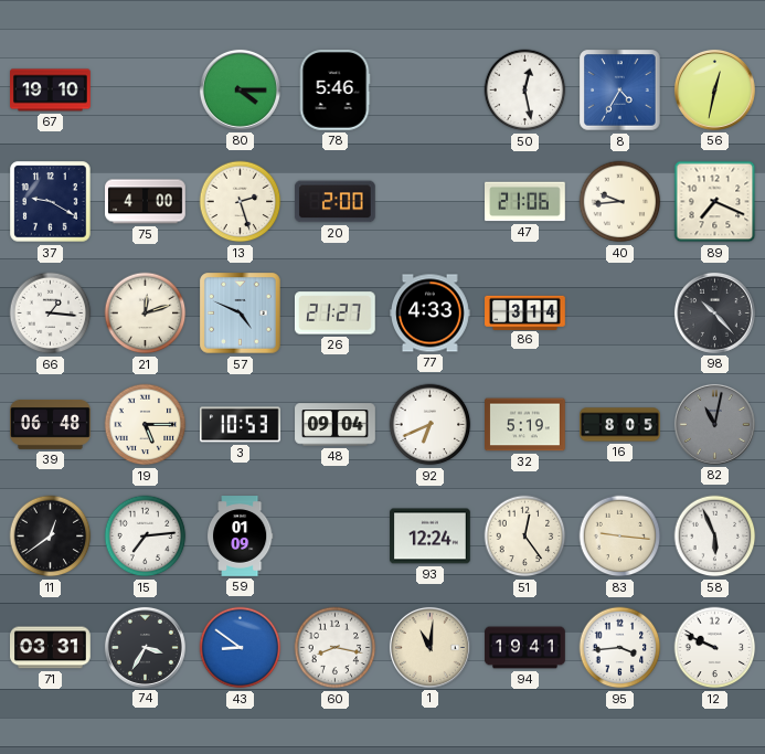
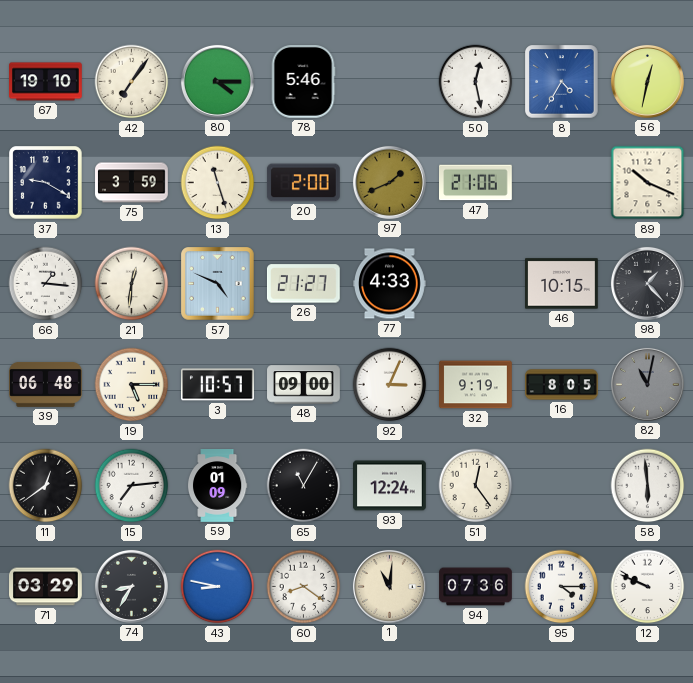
42: none -> 7:06
75: 4:00 -> 3:59
13: 2:27 -> 11:27
97: none -> 1:41
40: 9:44 -> none
89: 7:19 -> 10:19
21: 12:12 -> 12:31
86: 3:14 -> none
46: none -> 10:15
98: 10:23 -> 1:23
3: 10:53 -> 10:57
48: 09:04 -> 09:00
92: 6:41 -> 3:04
32: 5:19 -> 9:19
65: none -> 11:05
83: 9:16 -> none
58: 5:56 -> 5:59
71: 03:31 -> 03:29
74: 3:35 -> 8:35
43: 8:51 -> 8:47
60: 8:17 -> 8:21
94: 19:41 -> 07:36
95: 3:44 -> 4:15
